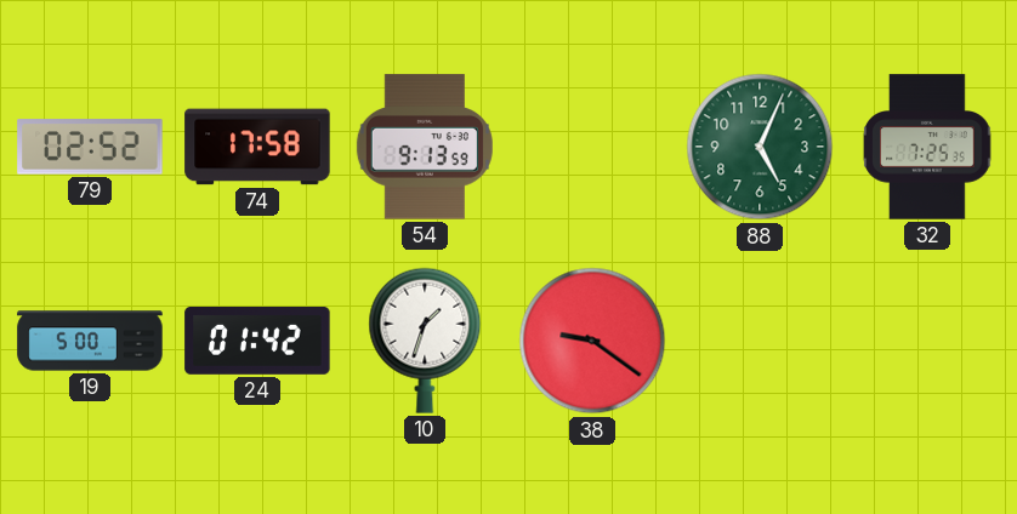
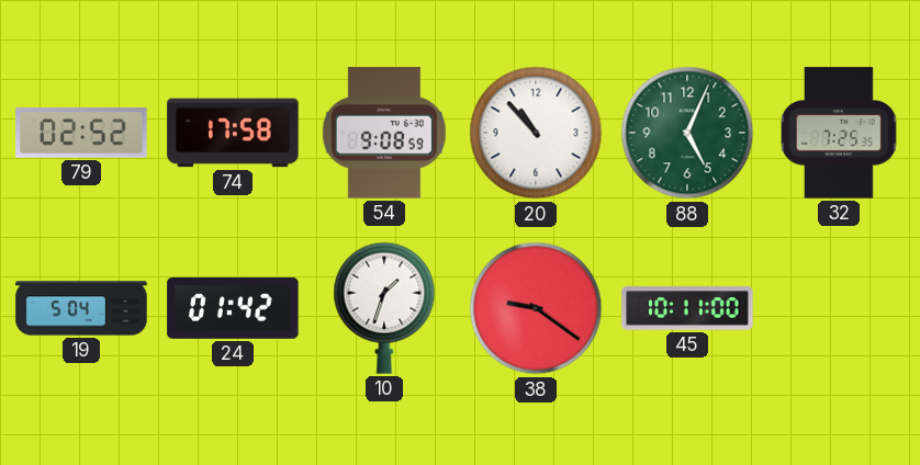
54: 9:13 -> 9:08
20: none -> 10:53
19: 5:00 -> 5:04
45: none -> 10:11
